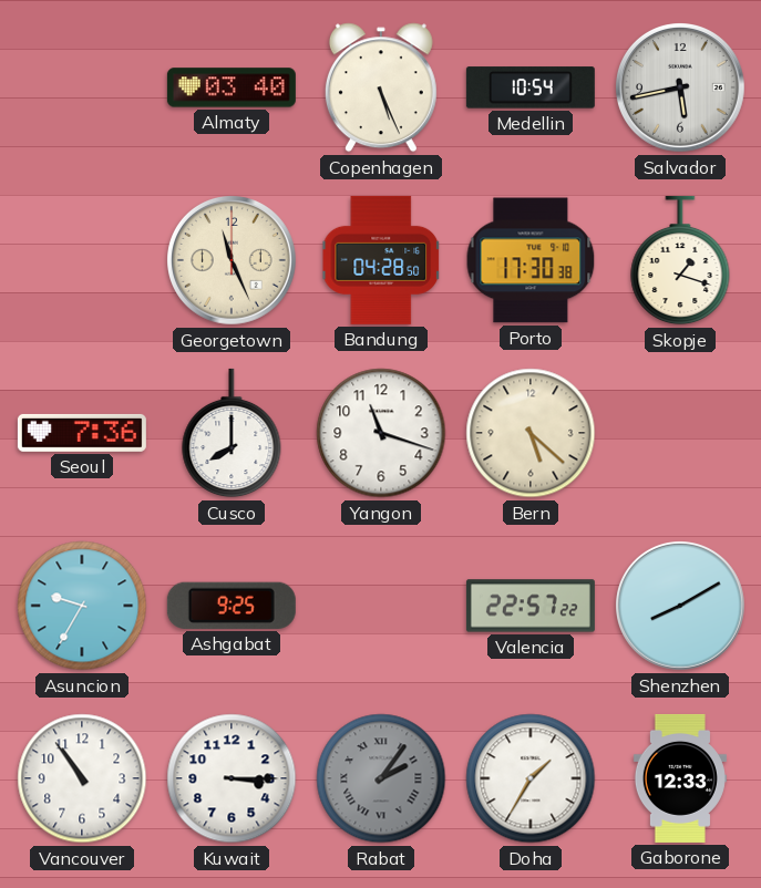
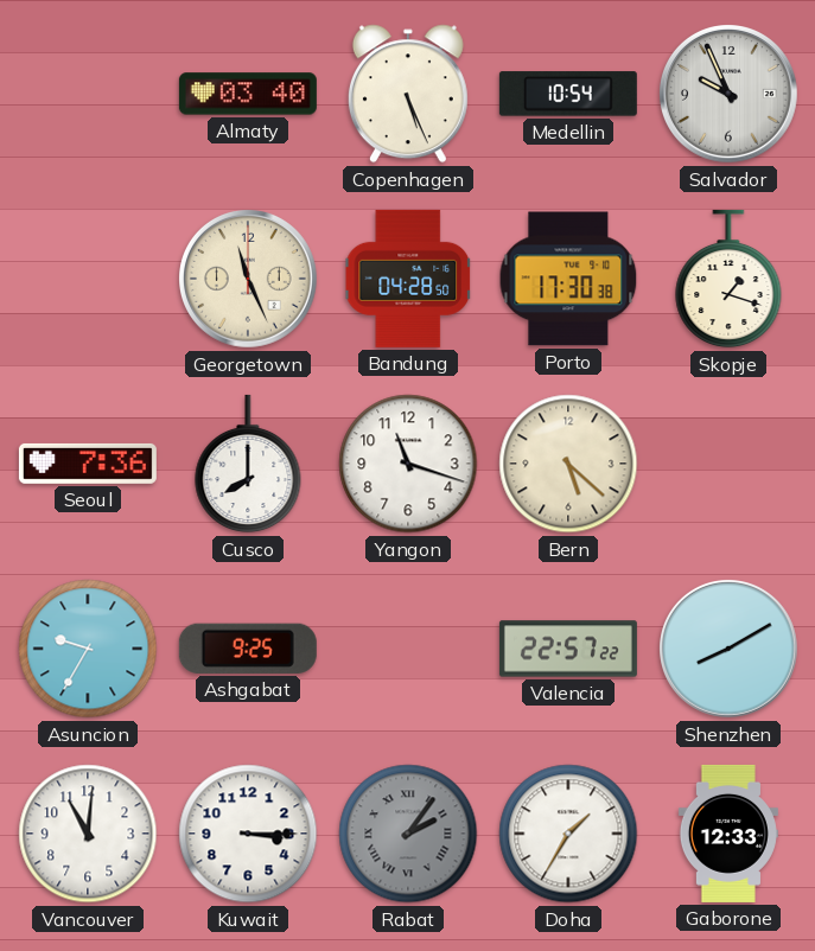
Salvador: 5:43 -> 9:56
Vancouver: 10:54 -> 11:01
